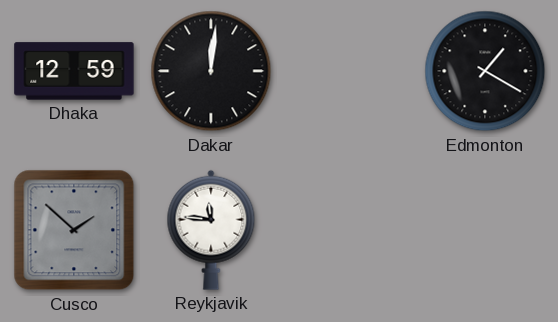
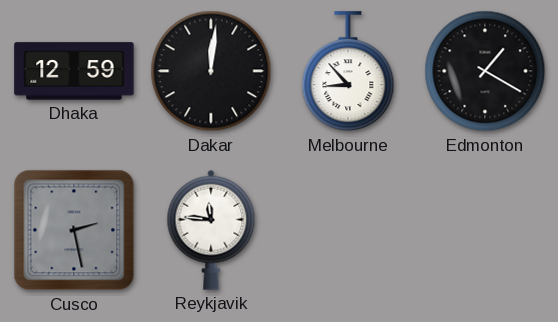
Melbourne: none -> 8:53
Cusco: 1:52 -> 2:28
